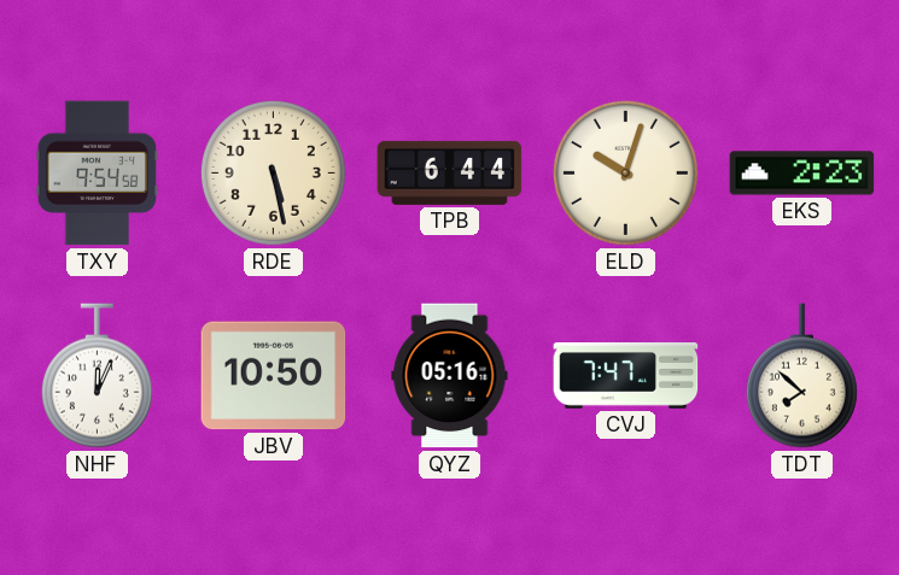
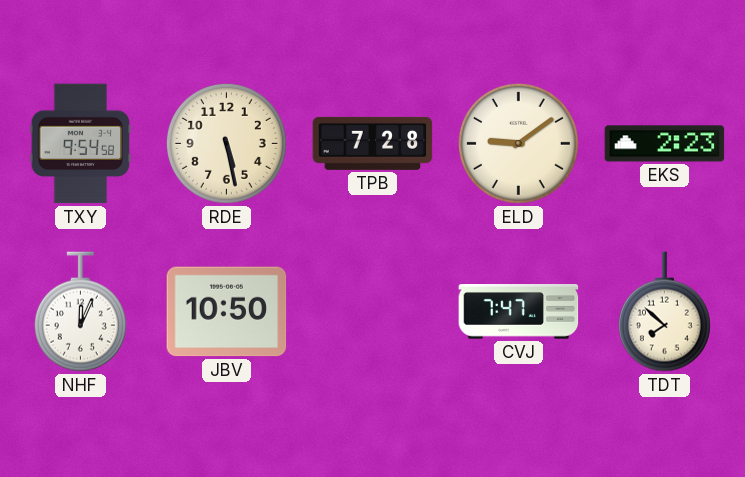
TPB: 6:44 -> 7:28
ELD: 10:03 -> 9:09
QYZ: 05:16 -> none
